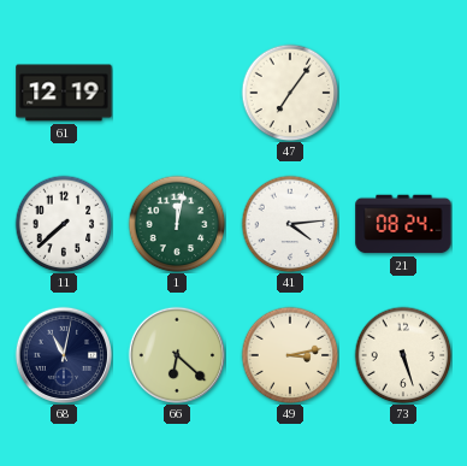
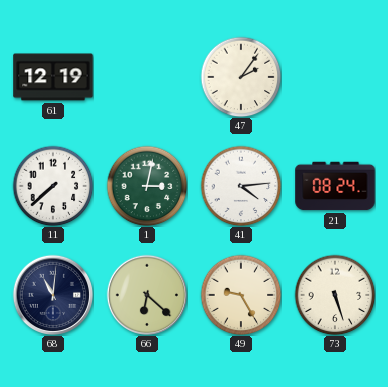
47: 7:06 -> 2:06
1: 12:02 -> 3:02
68: 11:02 -> 11:01
49: 3:13 -> 9:25
